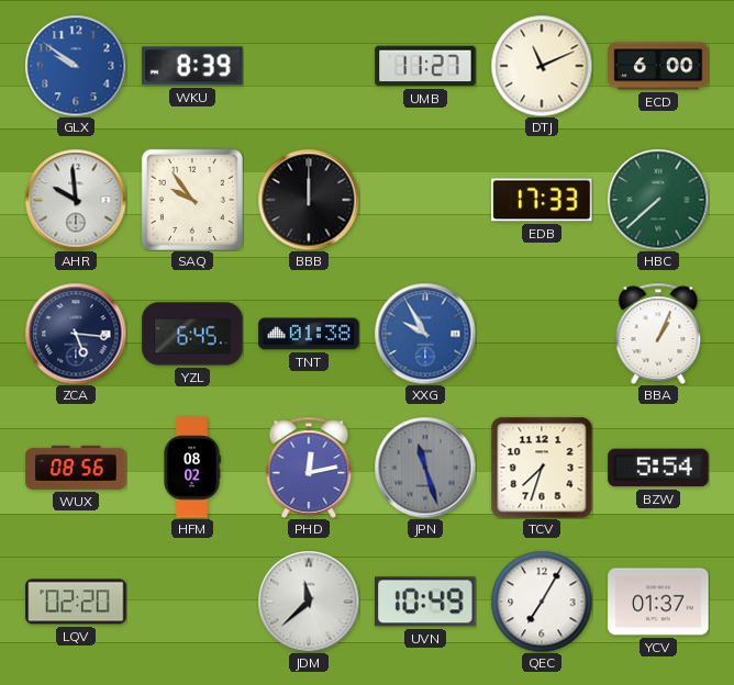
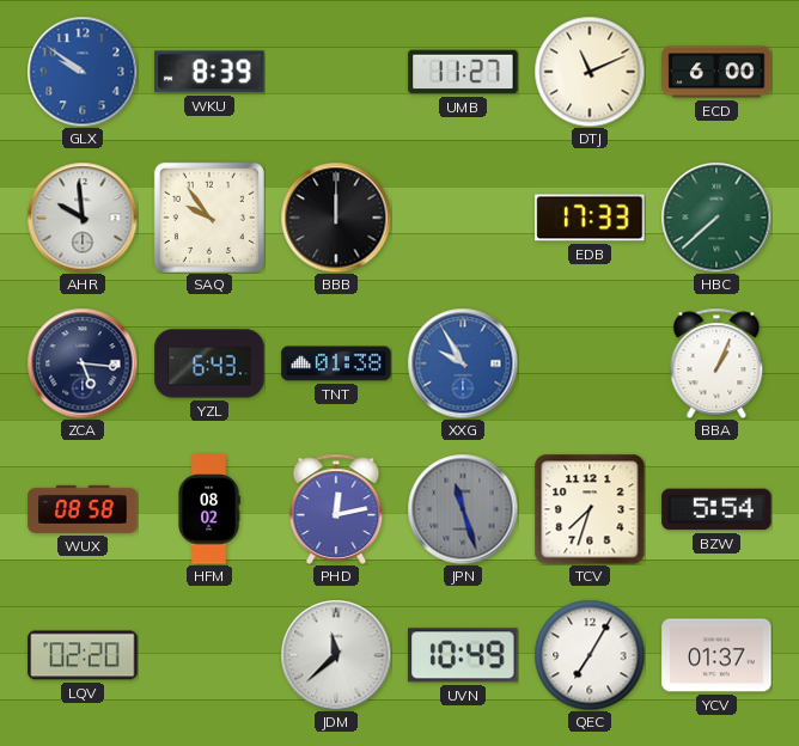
YZL: 6:45 -> 6:43
WUX: 08:56 -> 08:58
